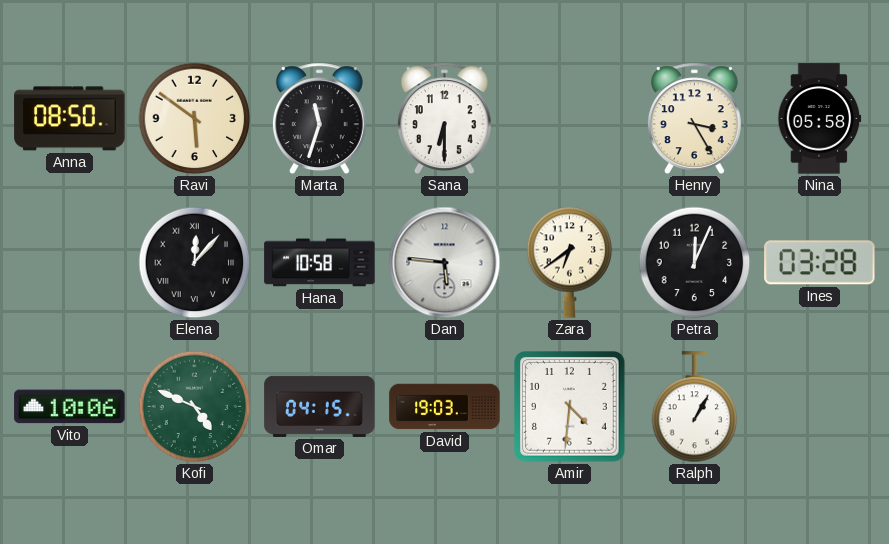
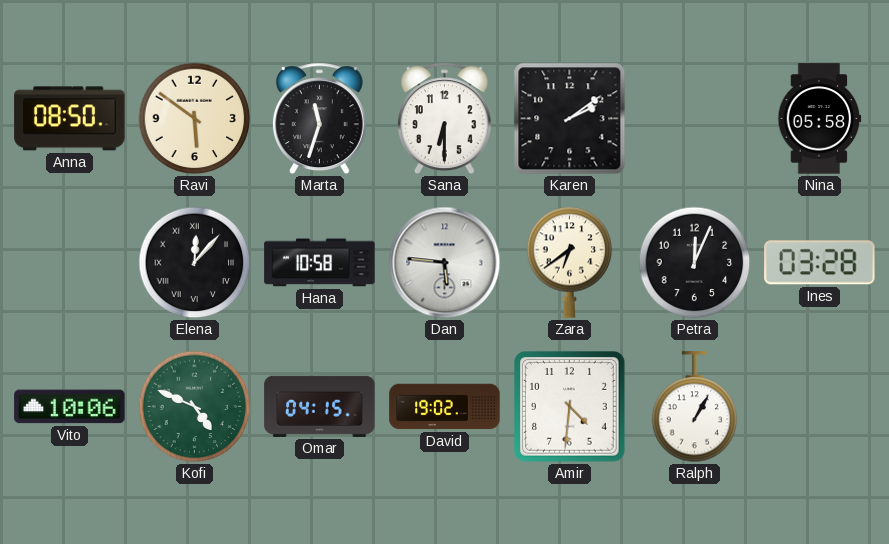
Karen: none -> 2:09
Henry: 3:25 -> none
David: 19:03 -> 19:02
